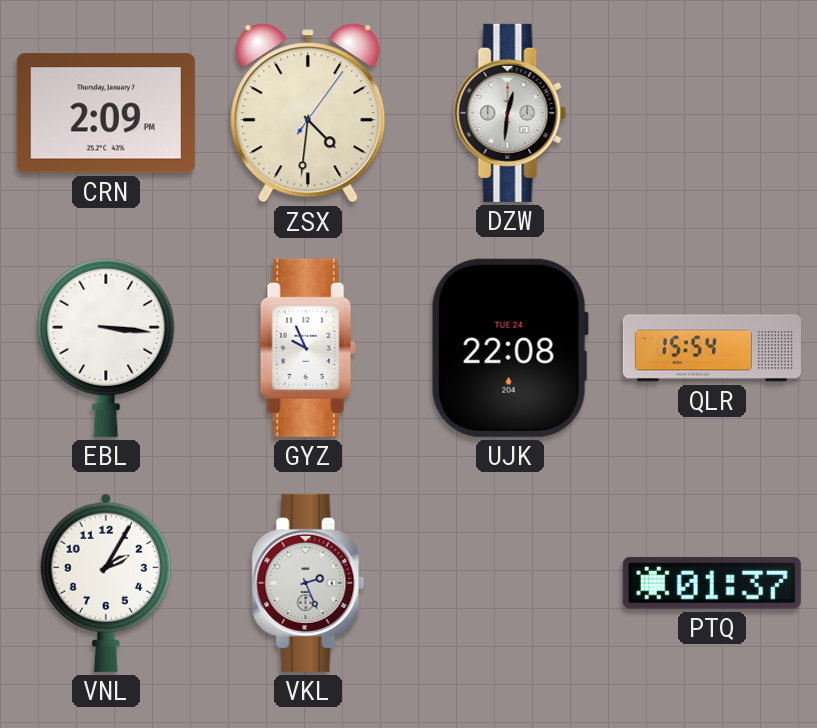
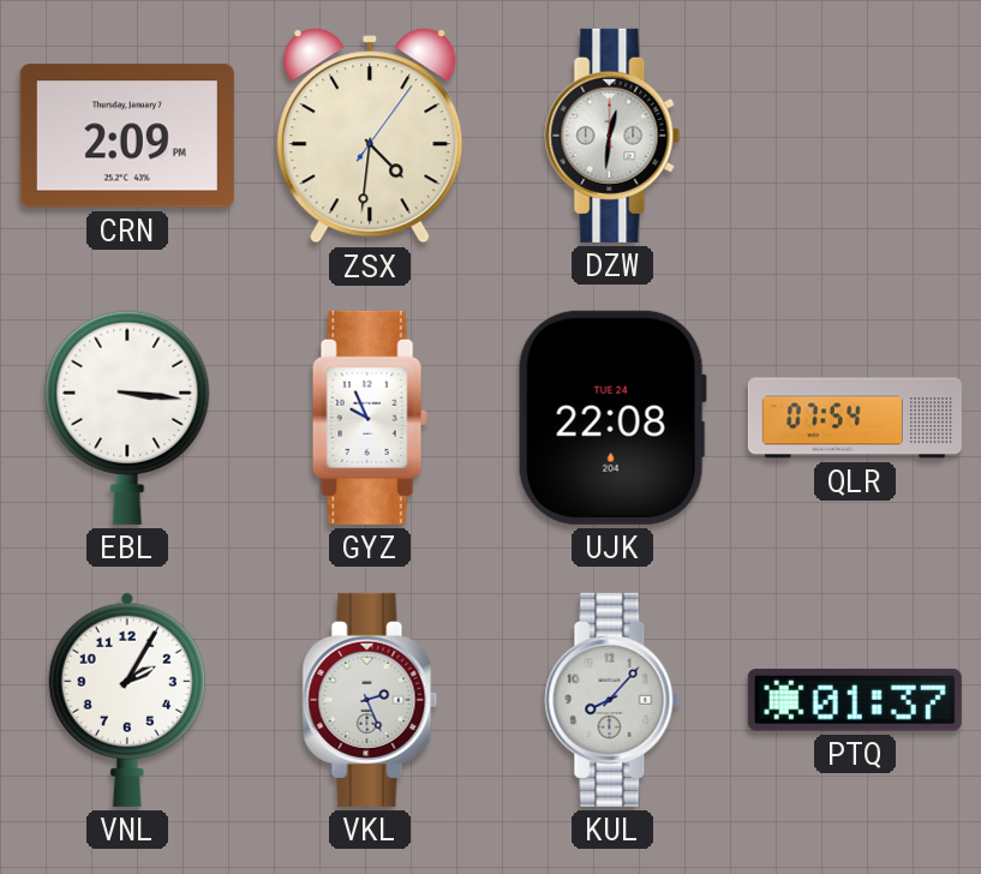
QLR: 15:54 -> 07:54
KUL: none -> 8:07
